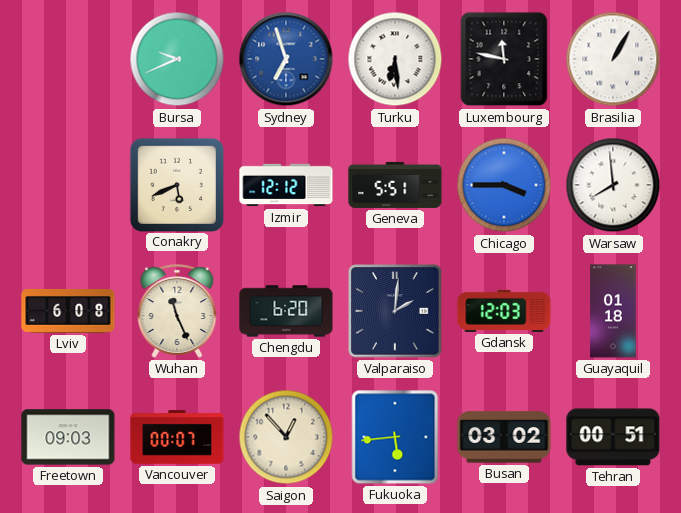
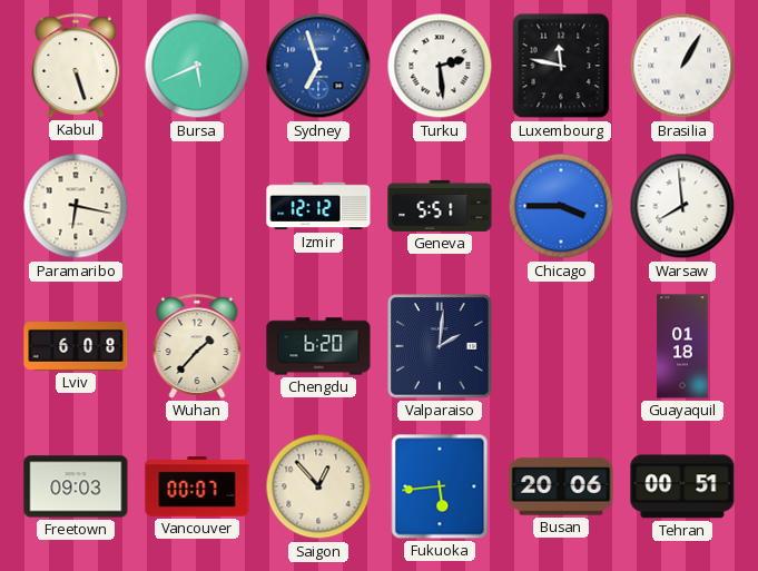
Kabul: none -> 5:27
Bursa: 9:41 -> 5:41
Turku: 6:29 -> 2:29
Paramaribo: none -> 6:17
Conakry: 5:41 -> none
Wuhan: 11:26 -> 1:37
Gdansk: 12:03 -> none
Busan: 03:02 -> 20:06
